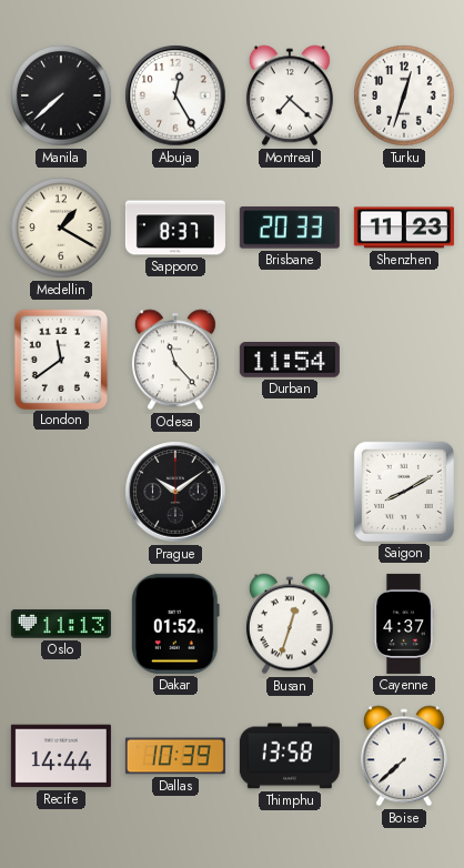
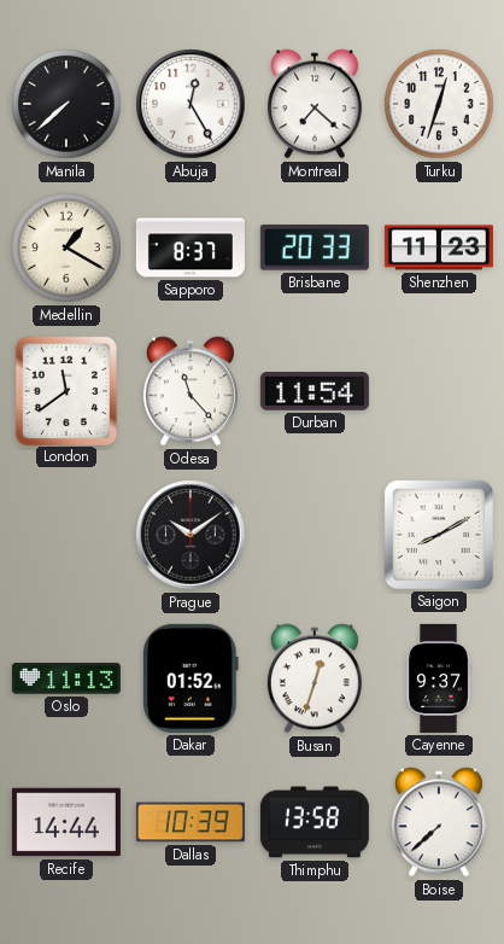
Cayenne: 4:37 -> 9:37
